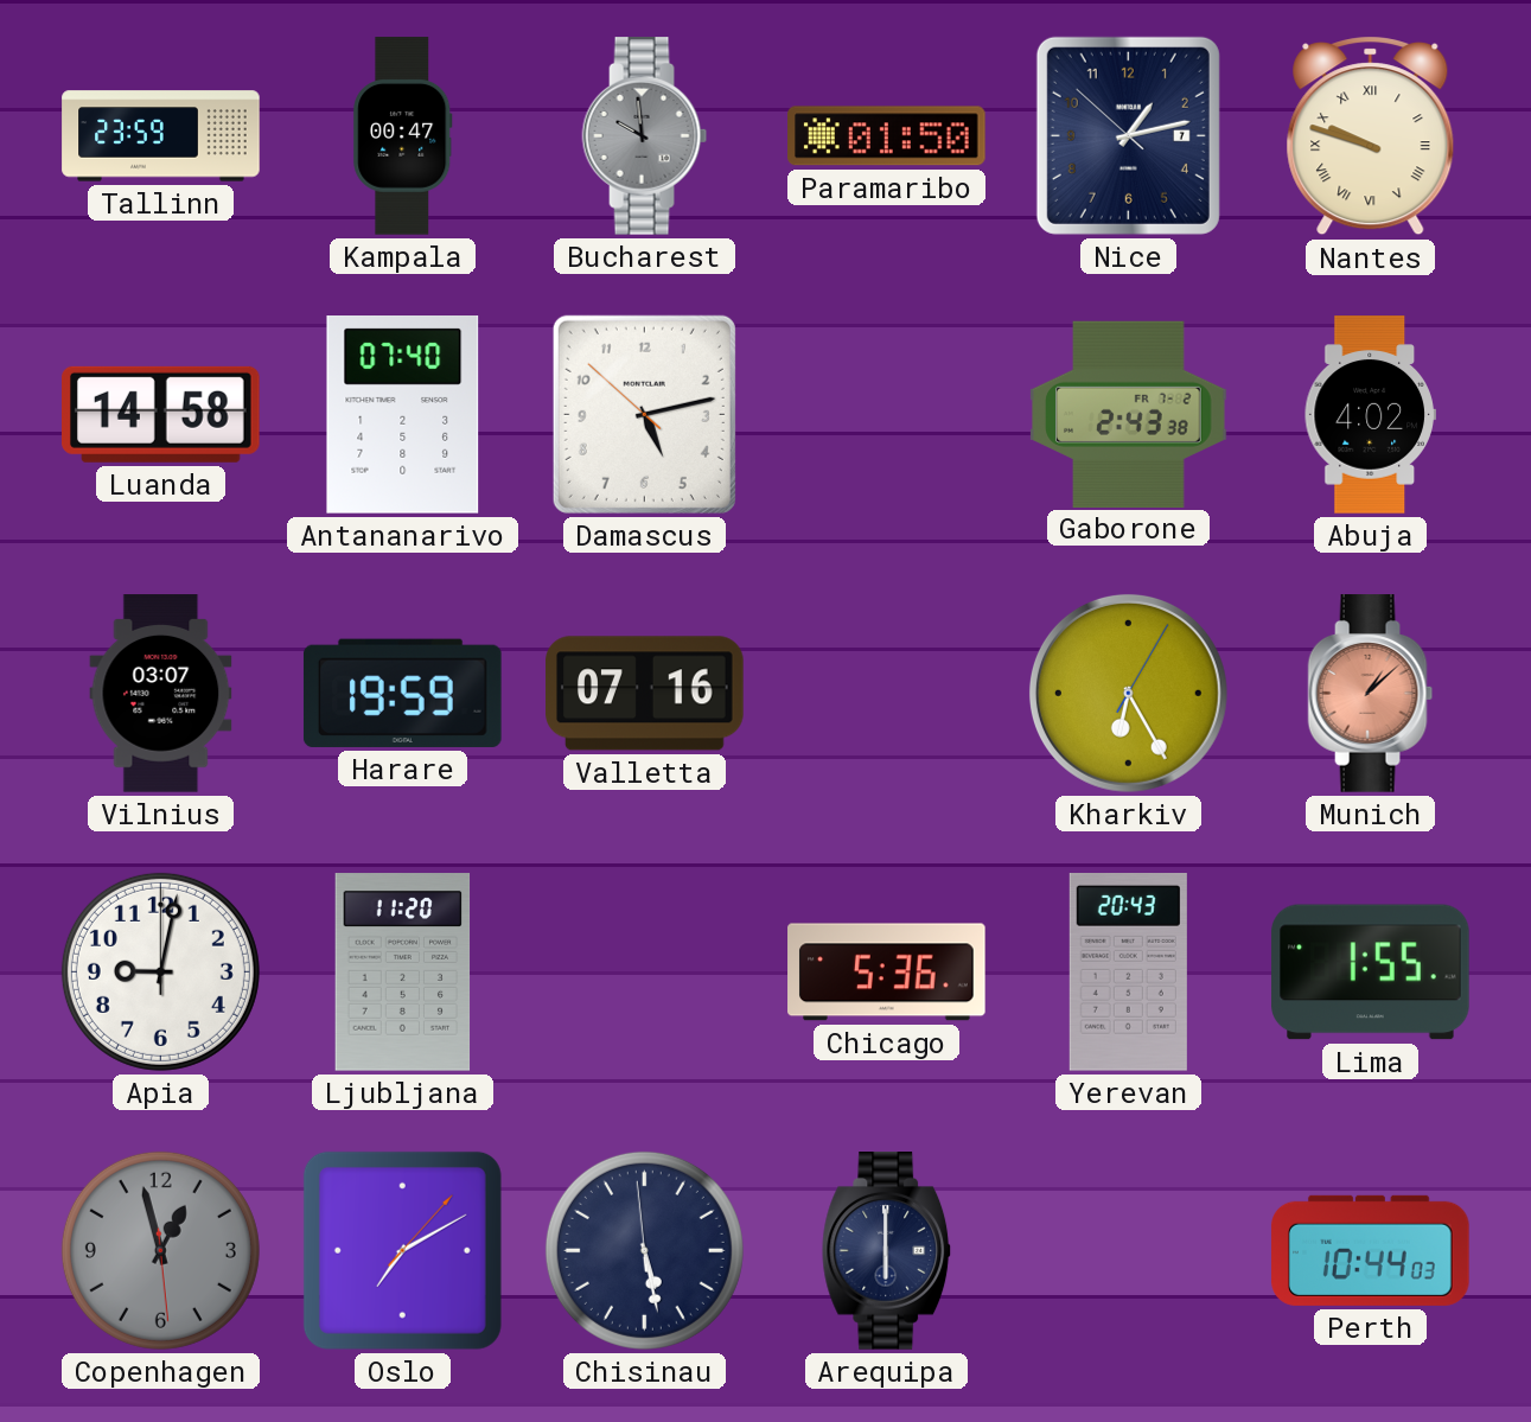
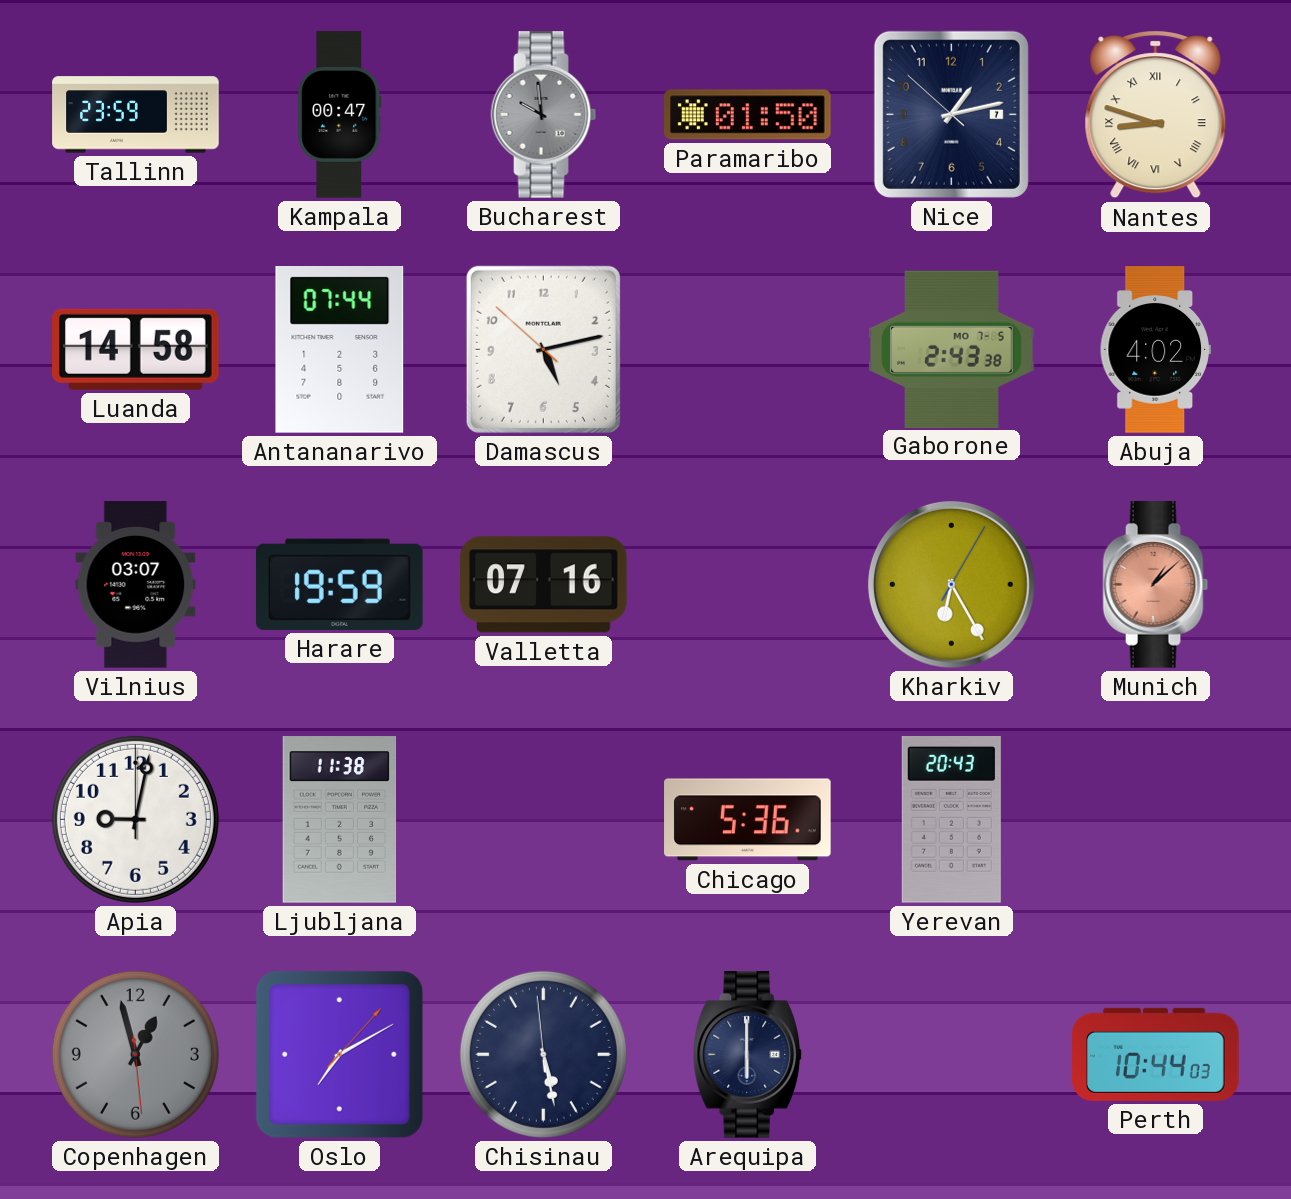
Nantes: 9:48 -> 8:48
Antananarivo: 07:40 -> 07:44
Gaborone date: FR 7-2 -> MO 7-5
Ljubljana: 11:20 -> 11:38
Lima: 1:55 -> none
